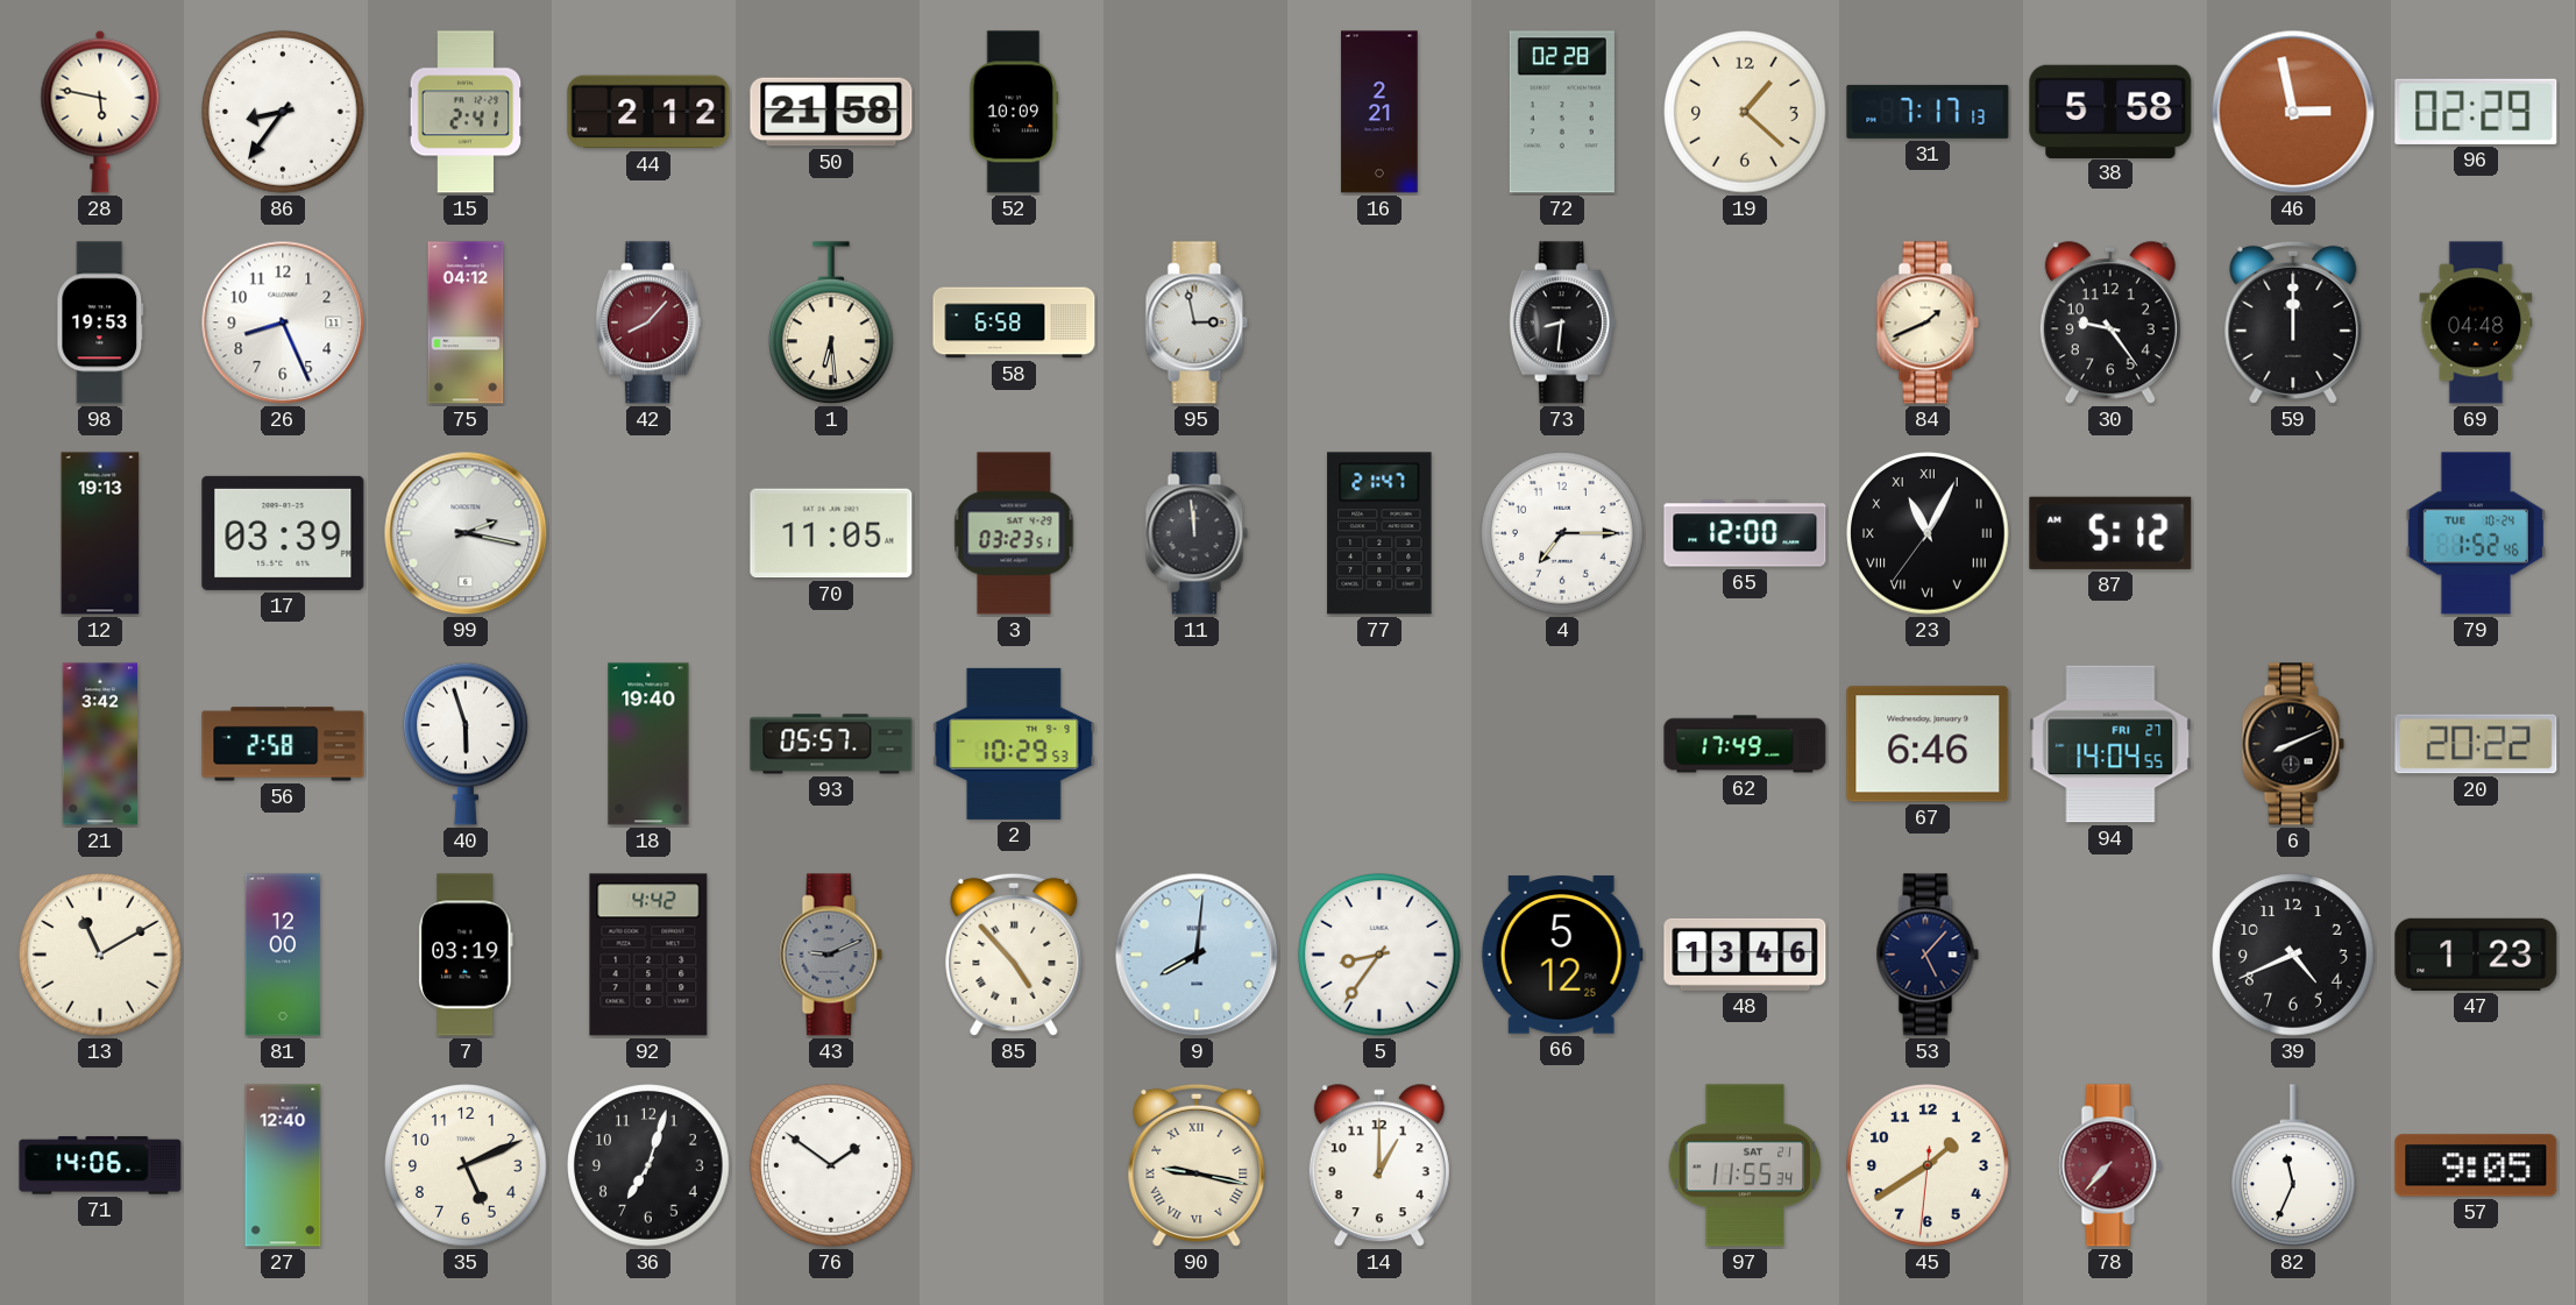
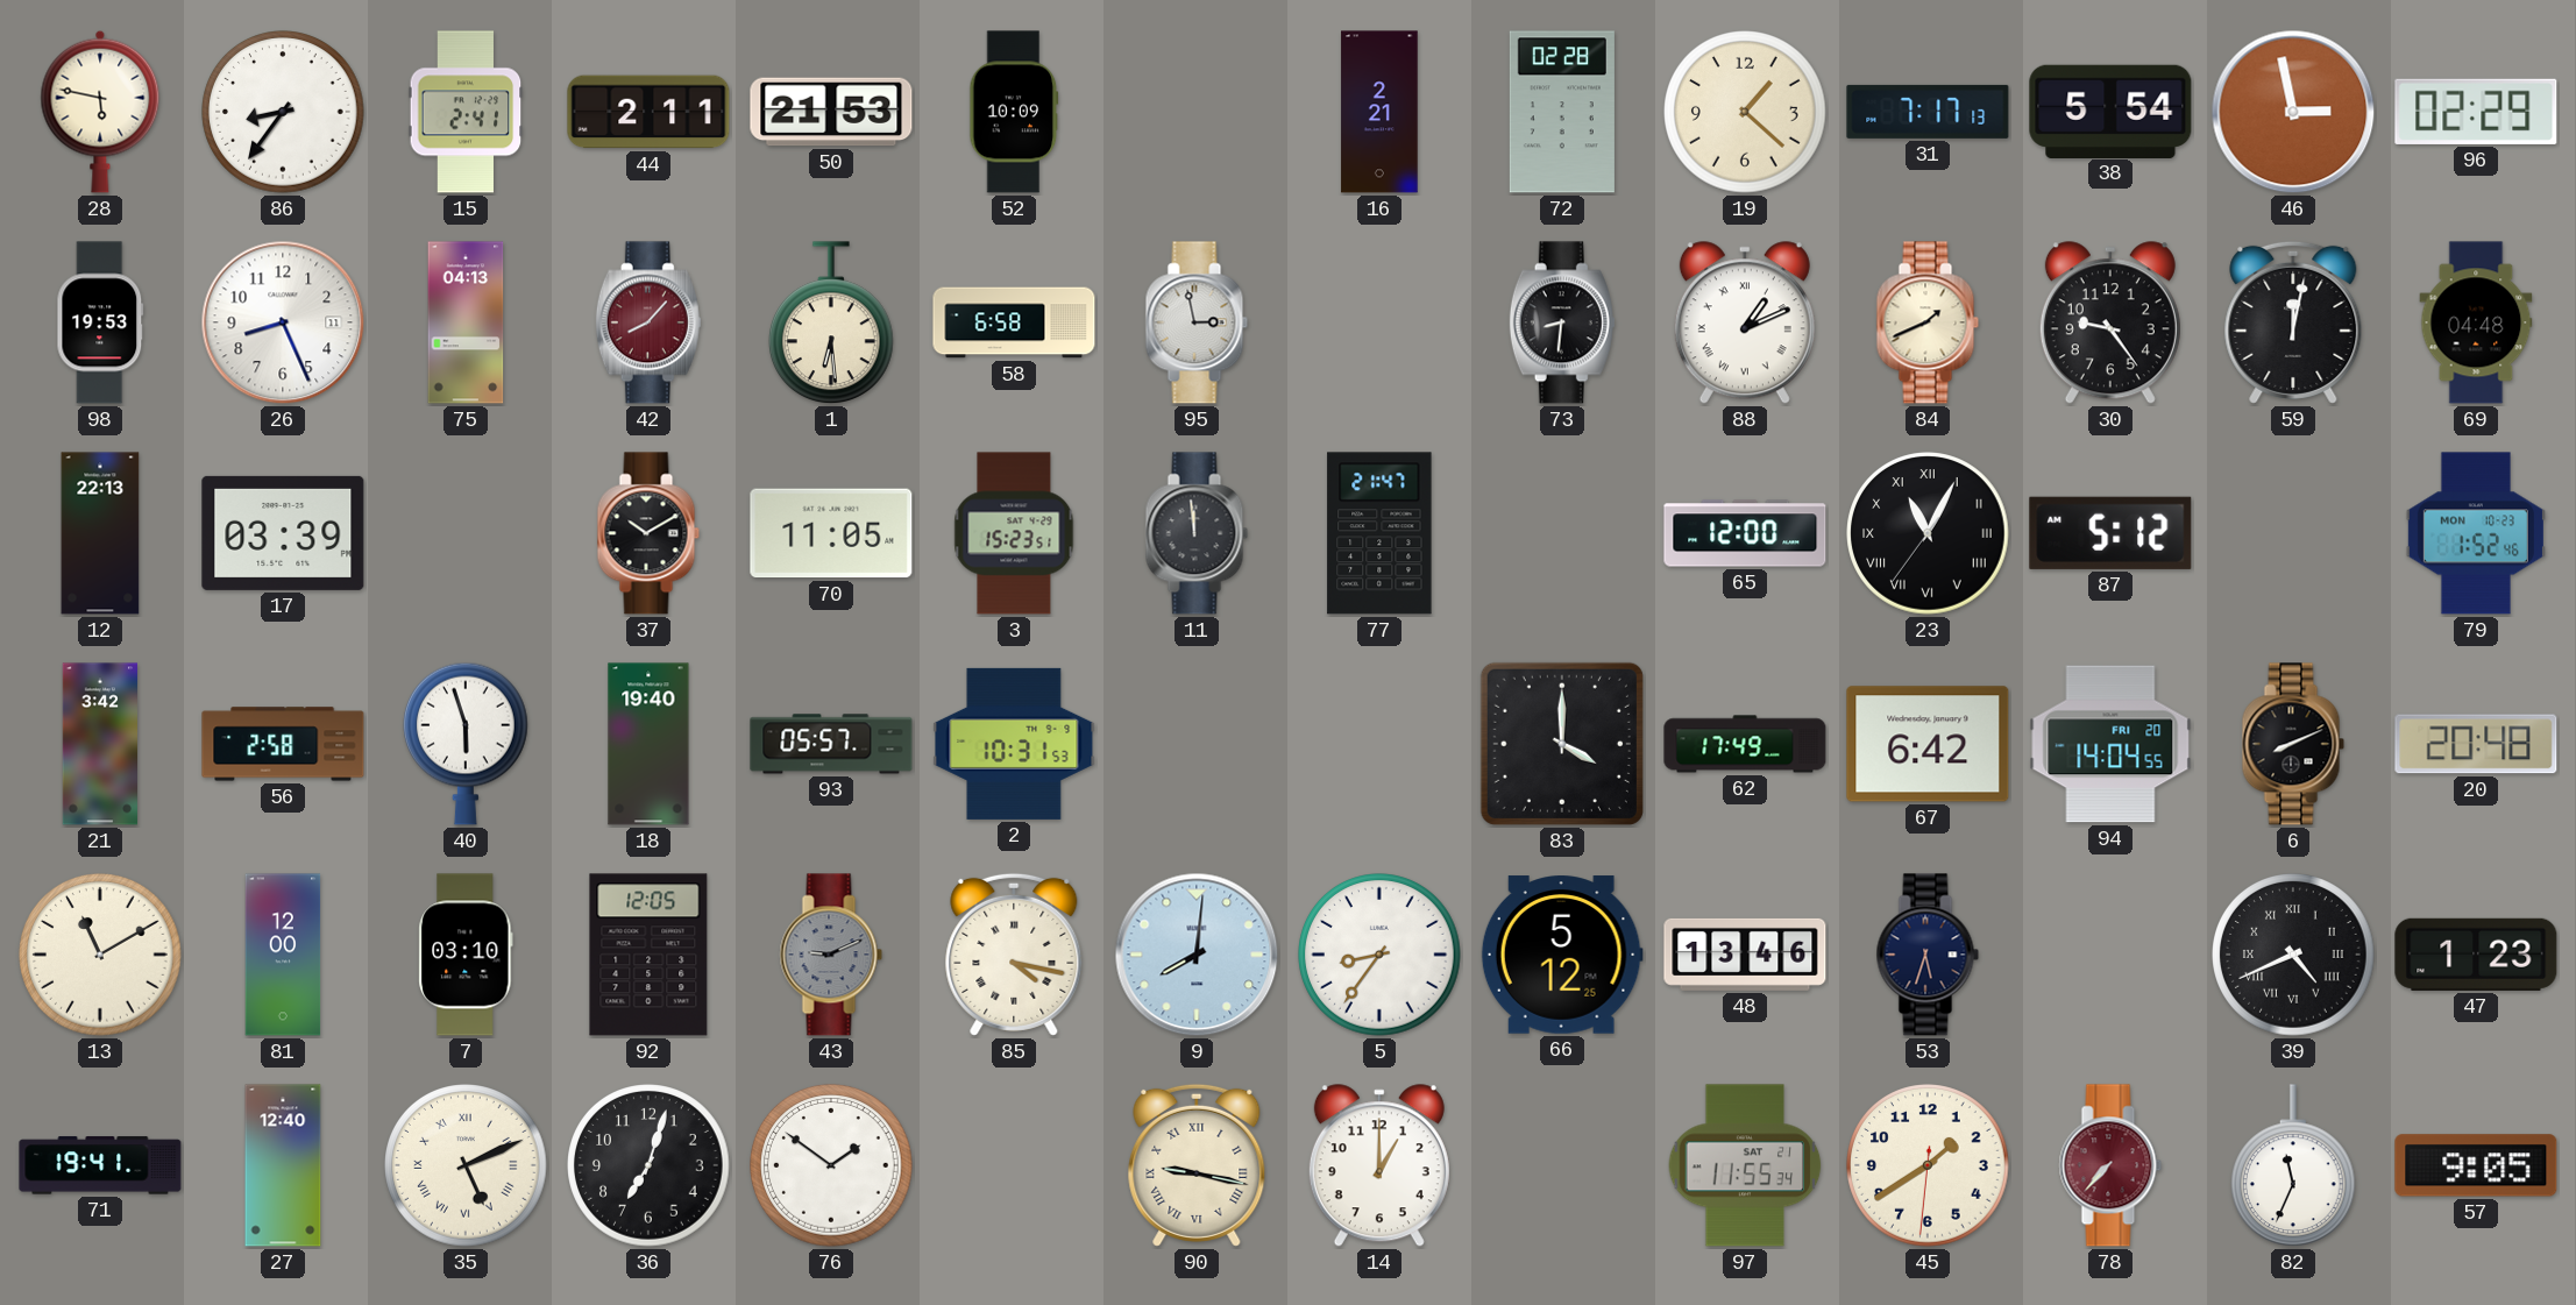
44: 2:12 -> 2:11
50: 21:58 -> 21:53
38: 5:58 -> 5:54
75: 04:12 -> 04:13
88: none -> 1:11
59: 12:00 -> 12:02
12: 19:13 -> 22:13
99: 2:17 -> none
37: none -> 10:10
3: 03:23 -> 15:23
4: 7:15 -> none
79 date: TUE 10-24 -> MON 10-23
2: 10:29 -> 10:31
83: none -> 4:00
67: 6:46 -> 6:42
94 date: FRI 27 -> FRI 20
20: 20:22 -> 20:48
7: 03:19 -> 03:10
92: 4:42 -> 12:05
85: 4:53 -> 4:17
53: 5:07 -> 5:33
39 numerals: Arabic -> Roman
71: 14:06 -> 19:41
35 numerals: Arabic -> Roman
